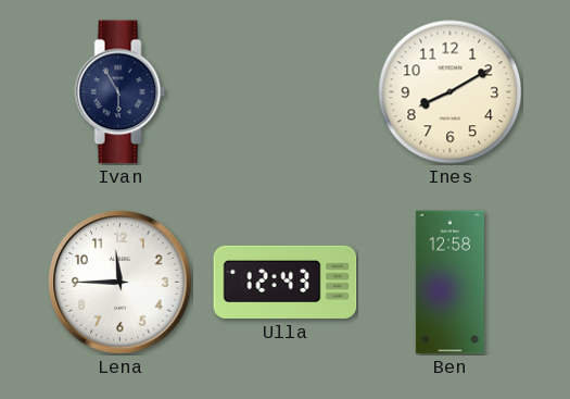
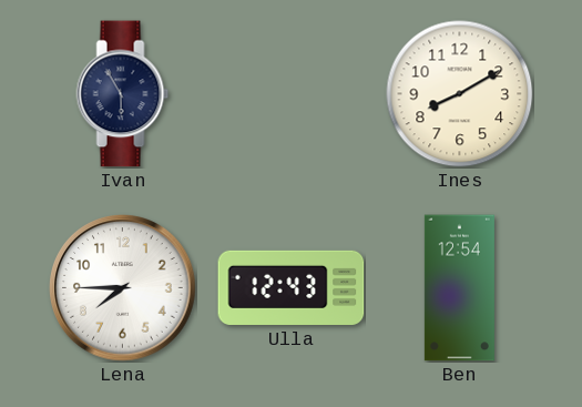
Lena: 11:45 -> 7:45
Ben: 12:58 -> 12:54
